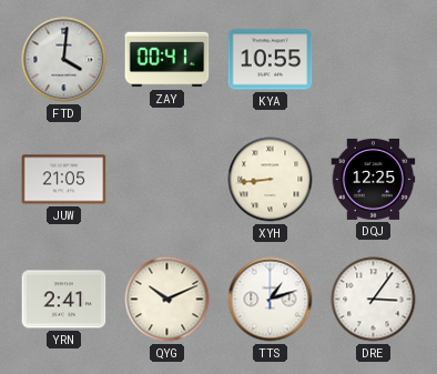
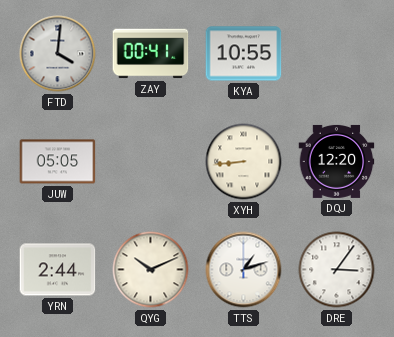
JUW: 21:05 -> 05:05
DQJ: 12:25 -> 12:20
YRN: 2:41 -> 2:44
